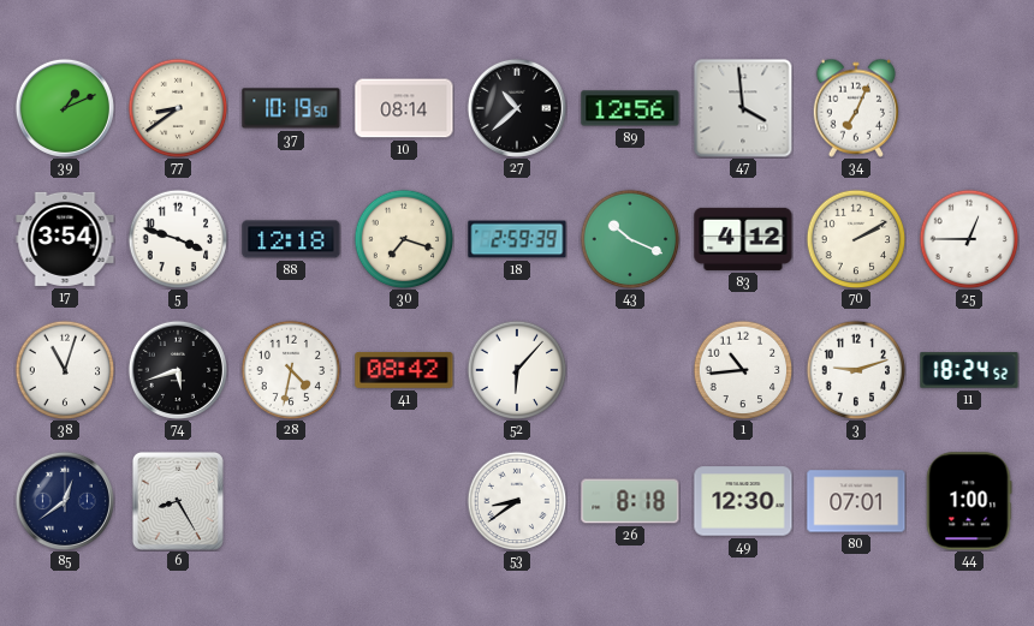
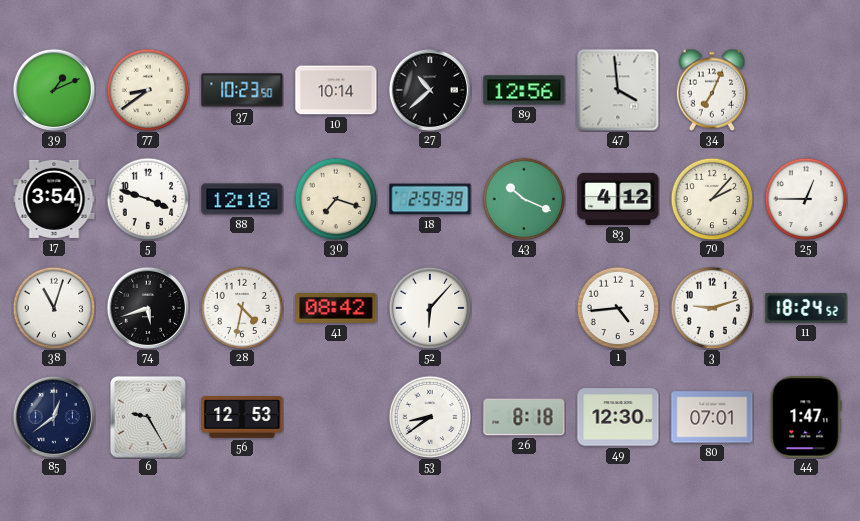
37: 10:19 -> 10:23
10: 08:14 -> 10:14
70: 2:10 -> 2:07
1: 10:44 -> 4:44
6: 8:25 -> 9:25
56: none -> 12:53
44: 1:00 -> 1:47
